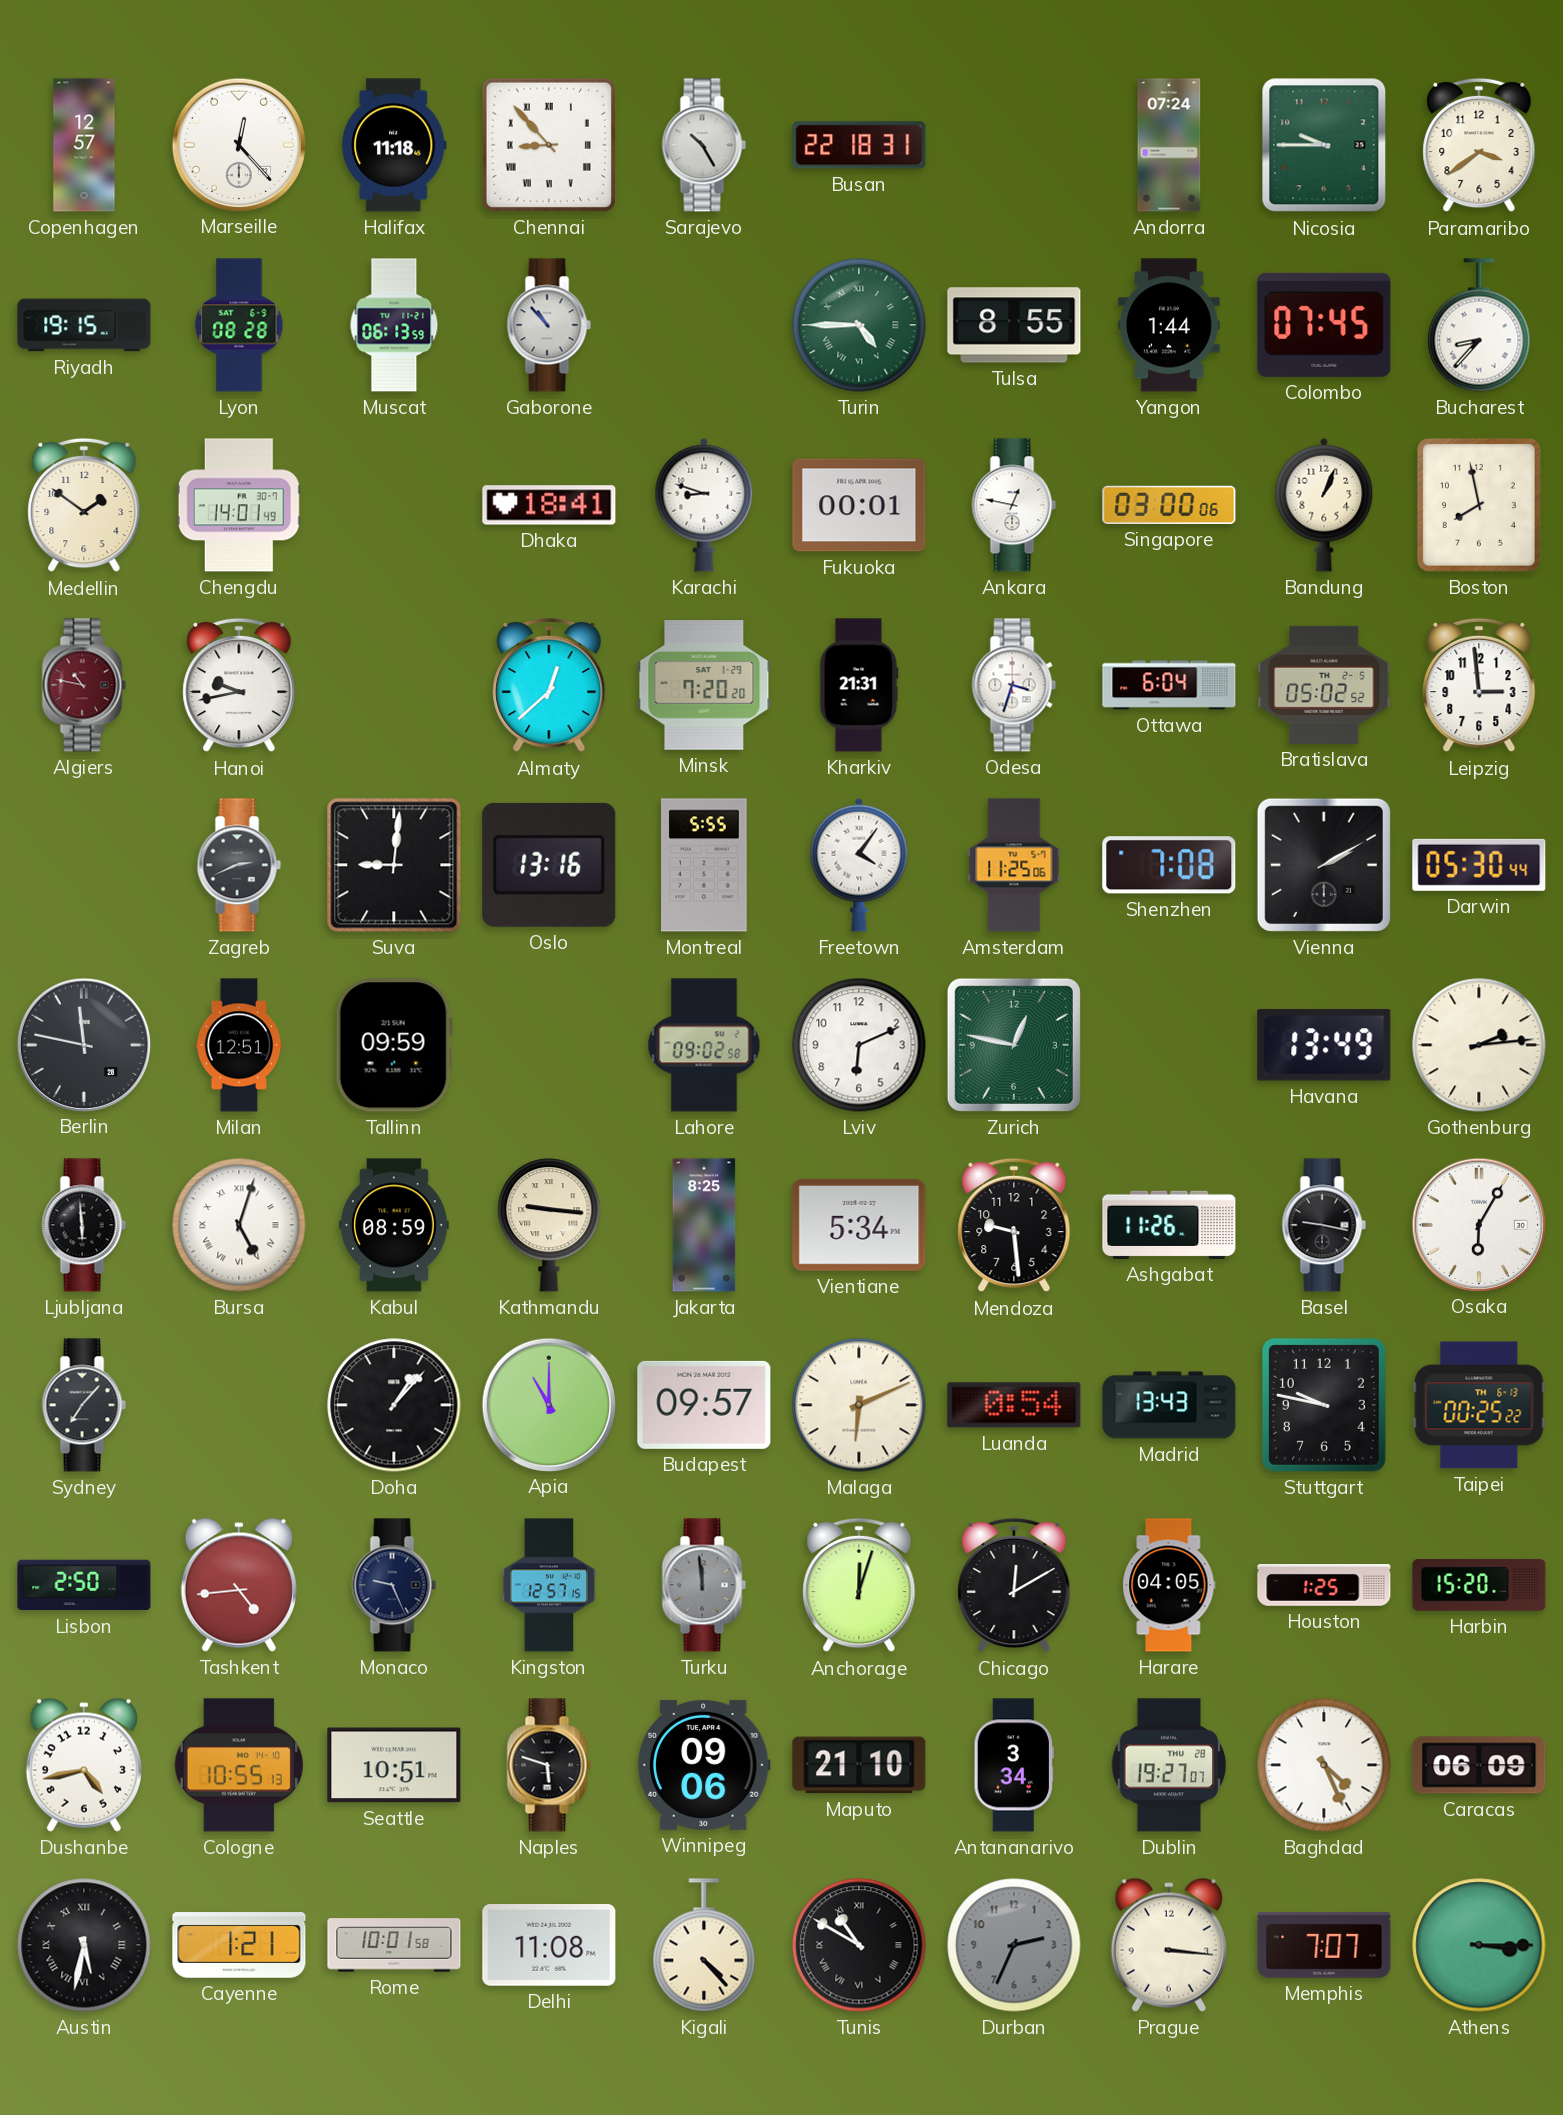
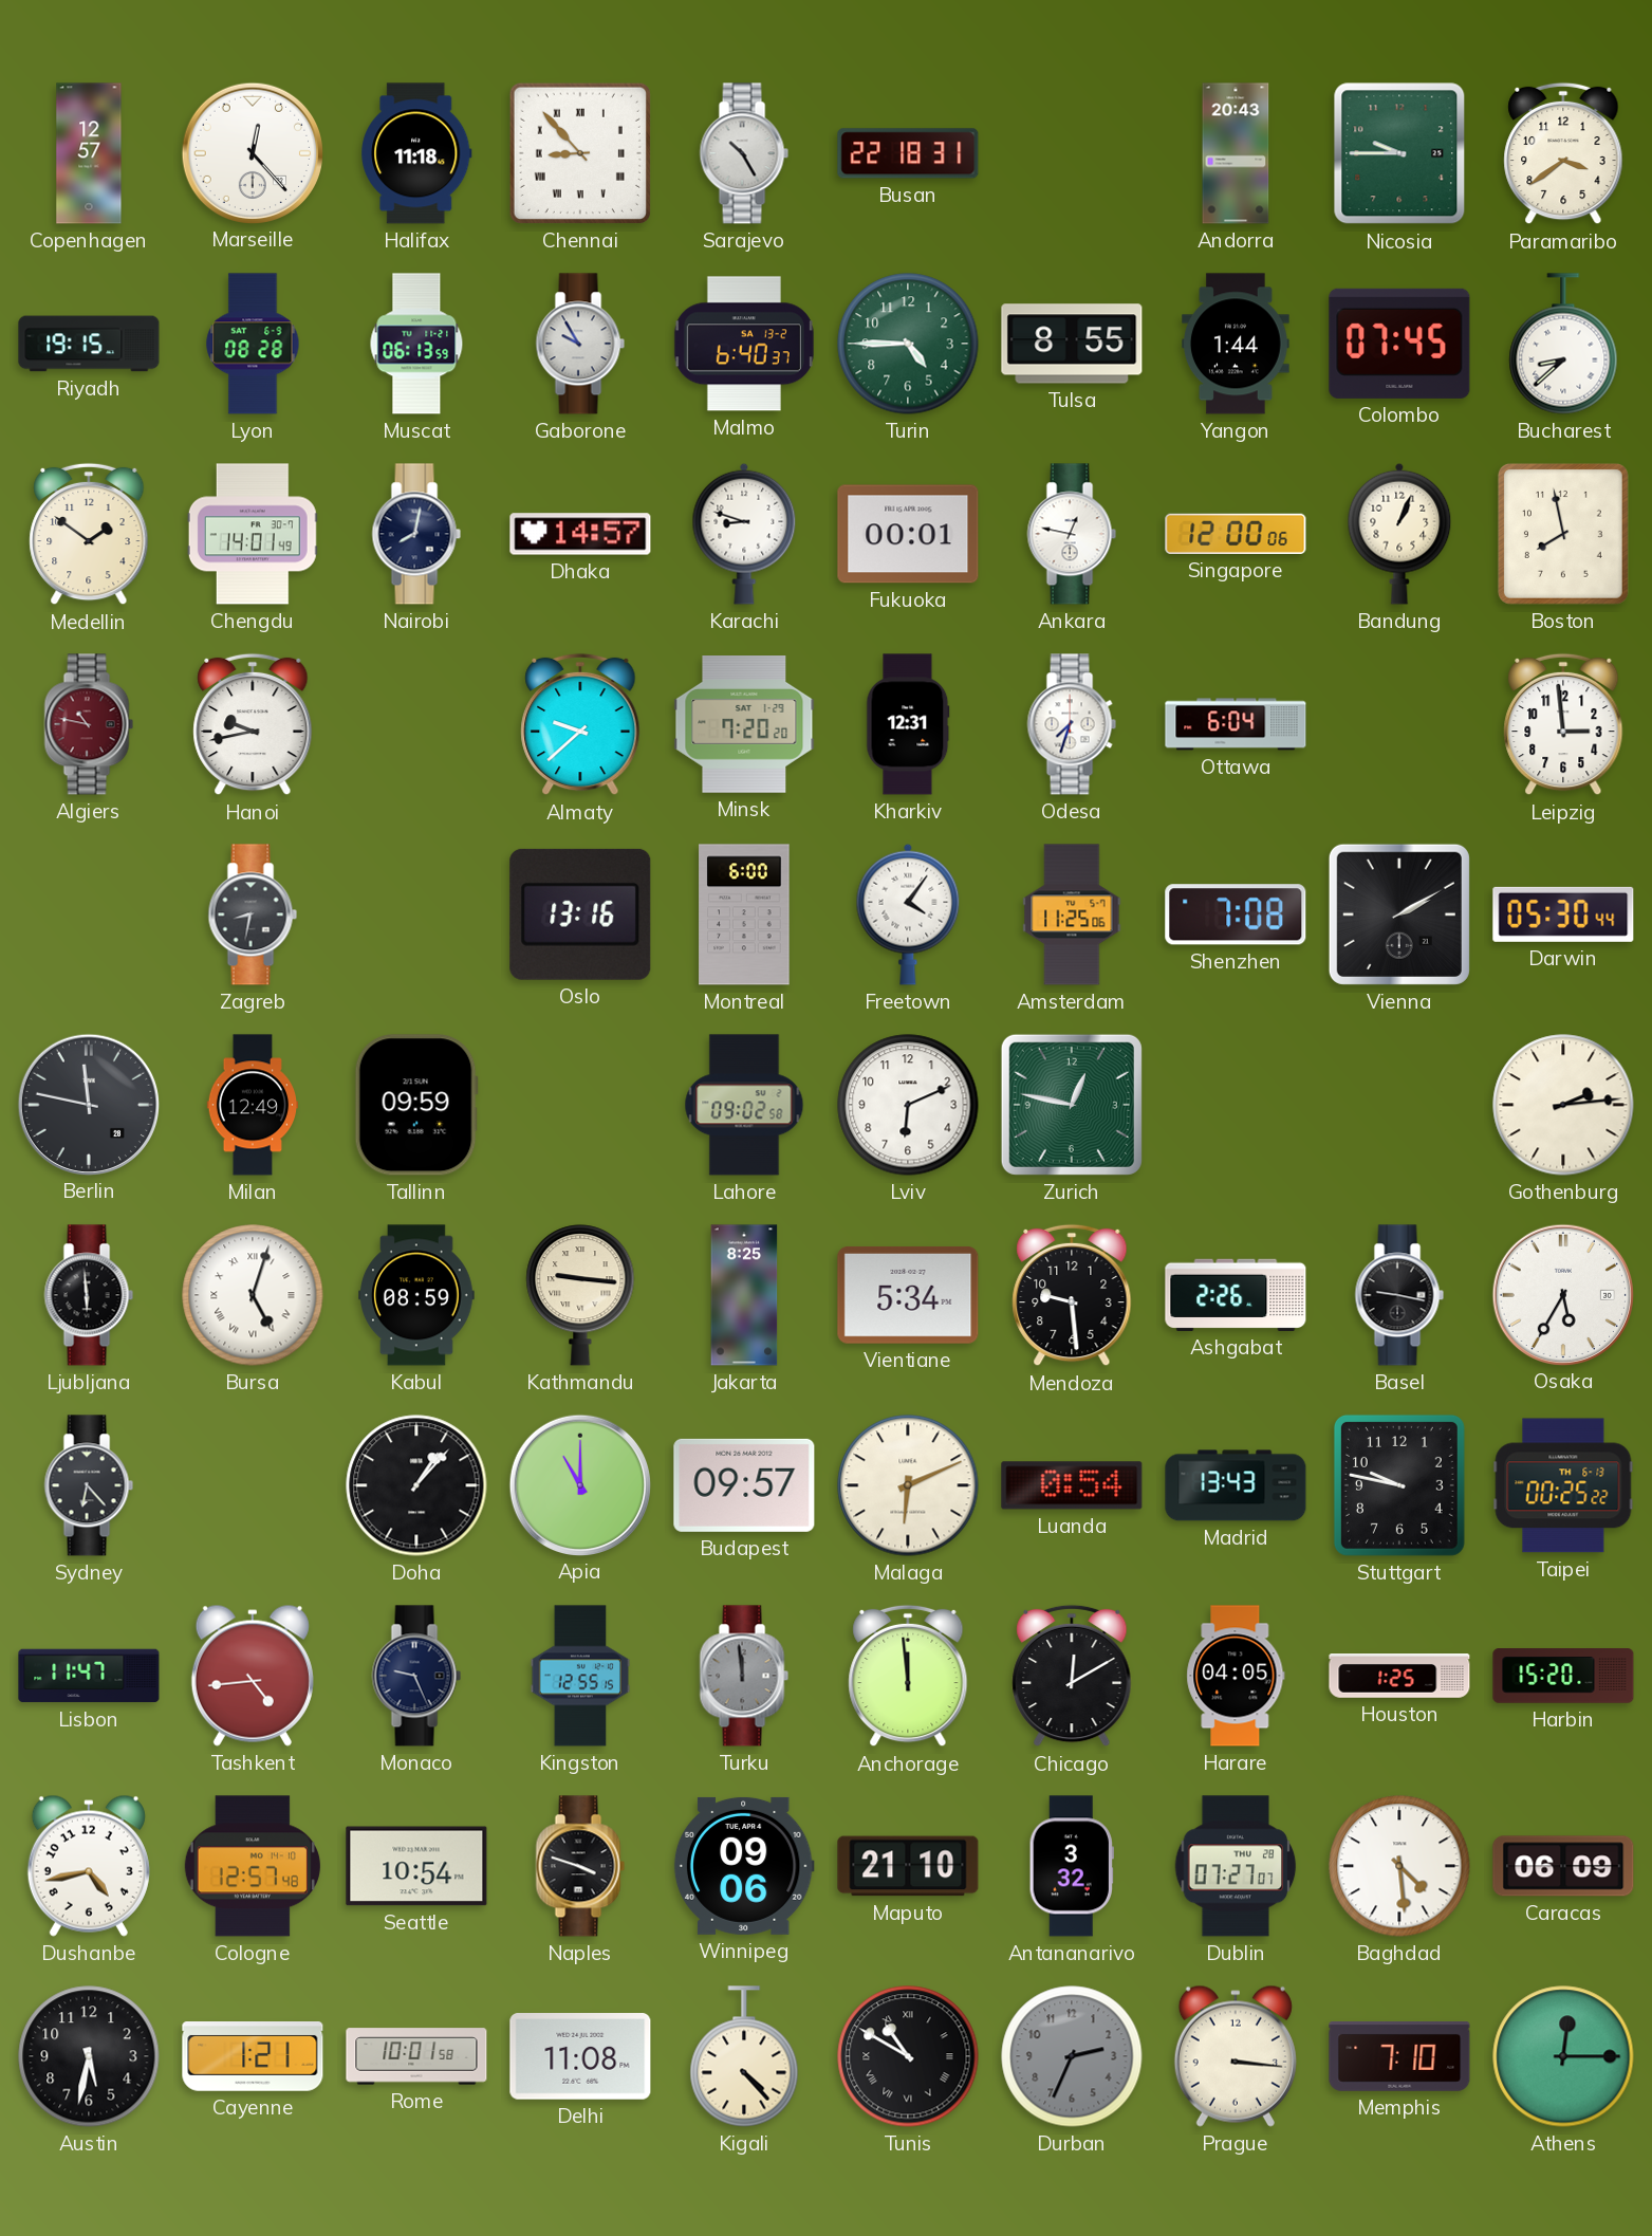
Andorra: 07:24 -> 20:43
Gaborone: 10:53 -> 9:55
Malmo: none -> 6:40
Turin numerals: Roman -> Arabic
Bucharest: 8:37 -> 8:38
Nairobi: none -> 8:02
Dhaka: 18:41 -> 14:57
Singapore: 03:00 -> 12:00
Almaty: 12:38 -> 9:38
Kharkiv: 21:31 -> 12:31
Odesa: 3:33 -> 7:33
Bratislava: 05:02 -> none
Zagreb: 2:41 -> 8:32
Suva: 9:01 -> none
Montreal: 5:55 -> 6:00
Milan: 12:51 -> 12:49
Havana: 13:49 -> none
Ashgabat: 11:26 -> 2:26
Osaka: 6:05 -> 5:35
Sydney: 7:07 -> 6:23
Lisbon: 2:50 -> 11:47
Kingston: 12:57 -> 12:55
Anchorage: 12:03 -> 11:59
Cologne: 10:55 -> 12:57
Seattle: 10:51 -> 10:54
Naples: 5:48 -> 3:48
Antananarivo: 3:34 -> 3:32
Dublin: 19:27 -> 07:27
Baghdad: 4:26 -> 4:29
Austin numerals: Roman -> Arabic
Memphis: 7:07 -> 7:10
Athens: 3:15 -> 12:15
